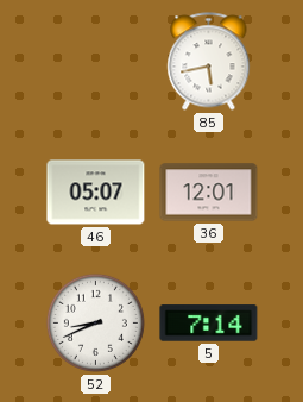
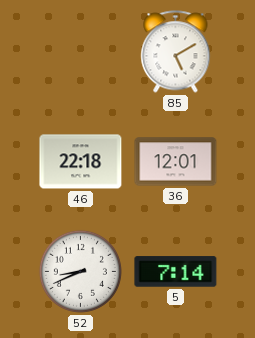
85: 5:43 -> 5:10
46: 05:07 -> 22:18
